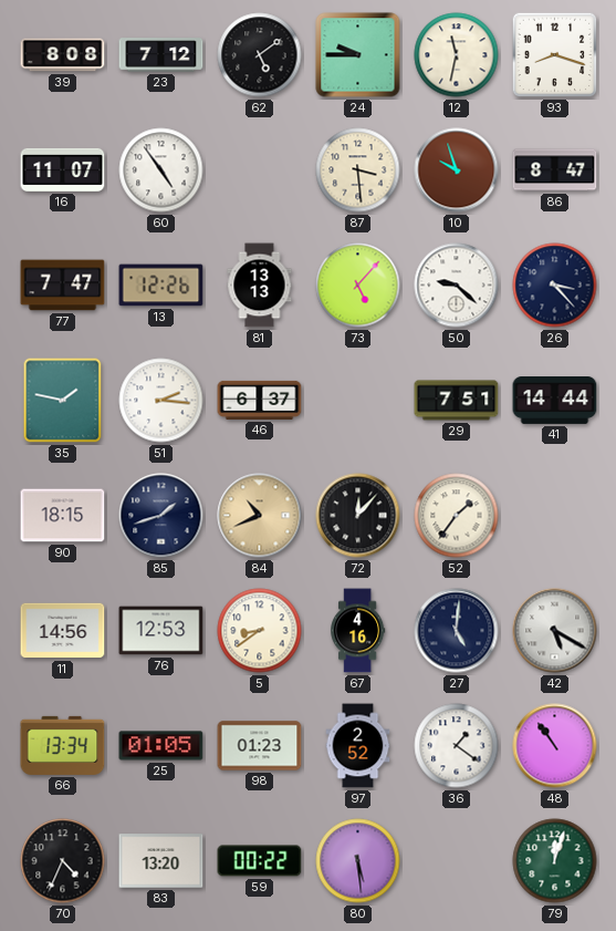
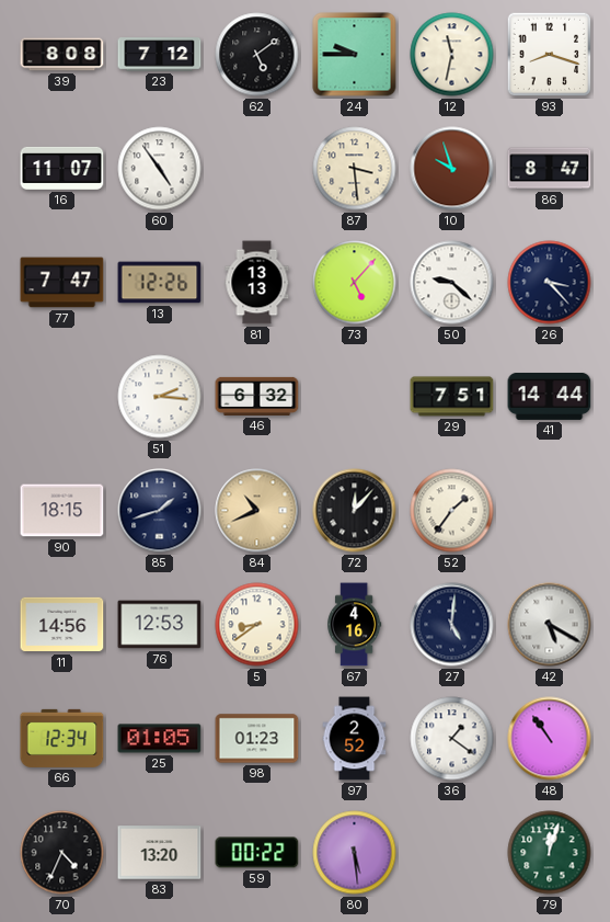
35: 1:47 -> none
46: 6:37 -> 6:32
66: 13:34 -> 12:34
